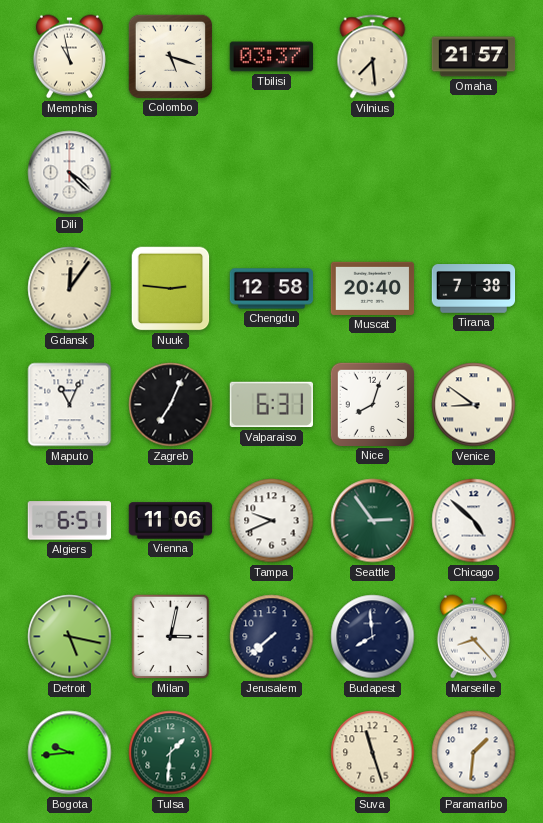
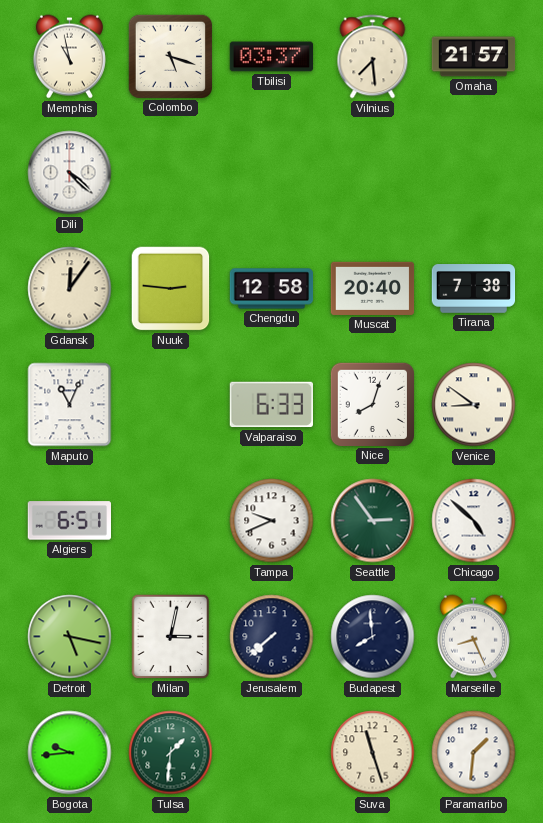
Zagreb: 7:04 -> none
Valparaiso: 6:31 -> 6:33
Vienna: 11:06 -> none
Marseille: 8:23 -> 8:26
